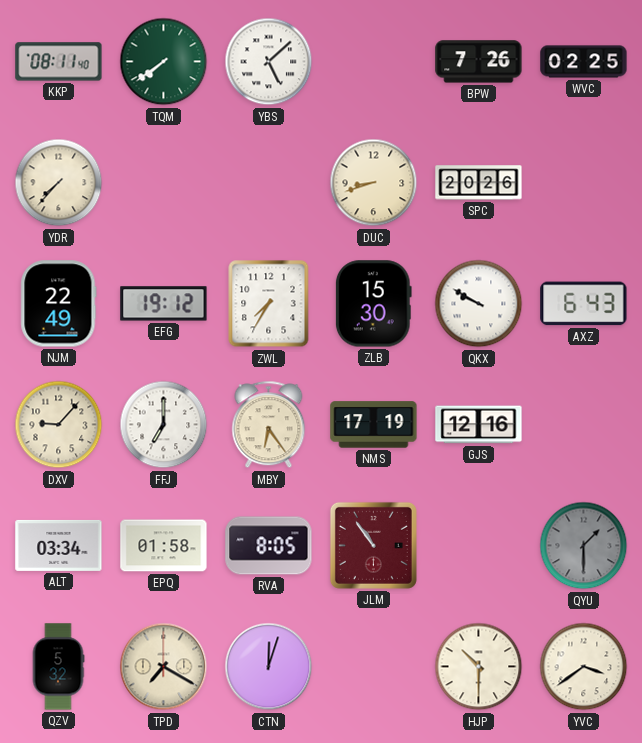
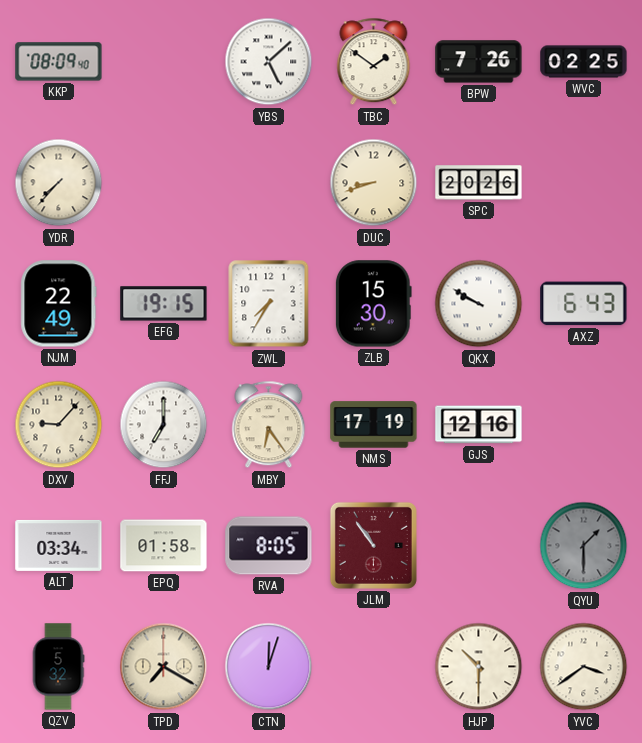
KKP: 08:11 -> 08:09
TQM: 7:39 -> none
TBC: none -> 1:51
EFG: 19:12 -> 19:15
